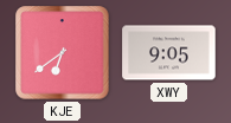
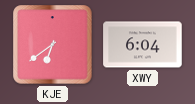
XWY: 9:05 -> 6:04
